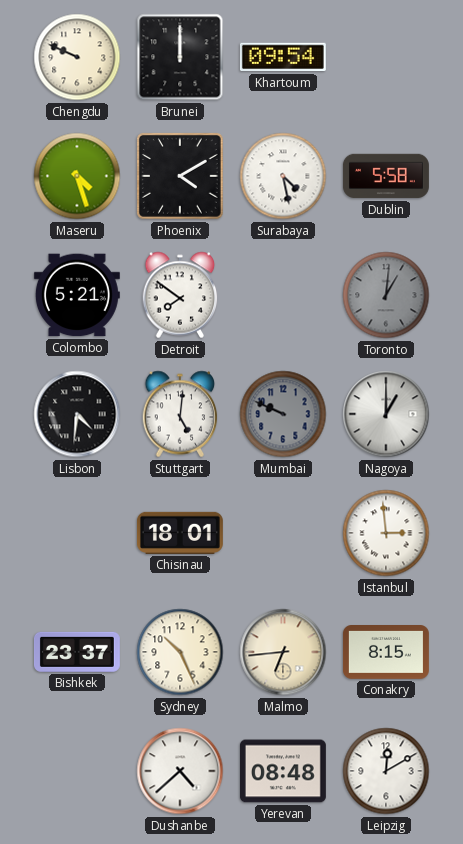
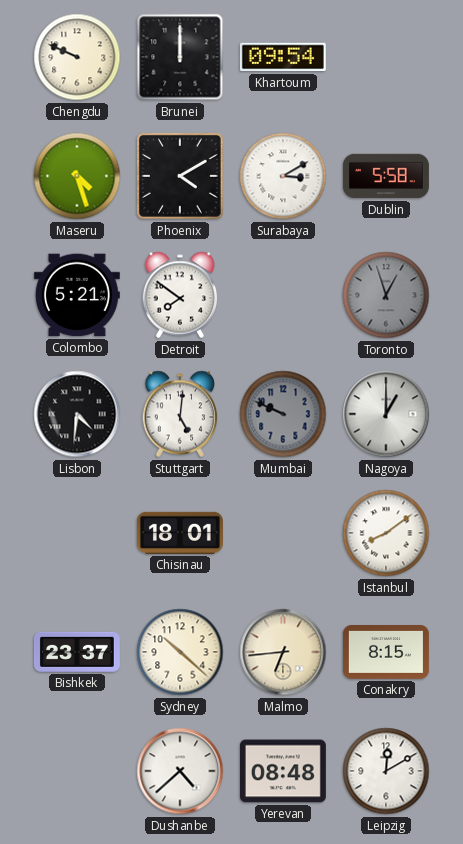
Surabaya: 4:28 -> 3:10
Toronto: 1:01 -> 12:57
Istanbul: 2:59 -> 8:09
Sydney: 10:26 -> 10:22
